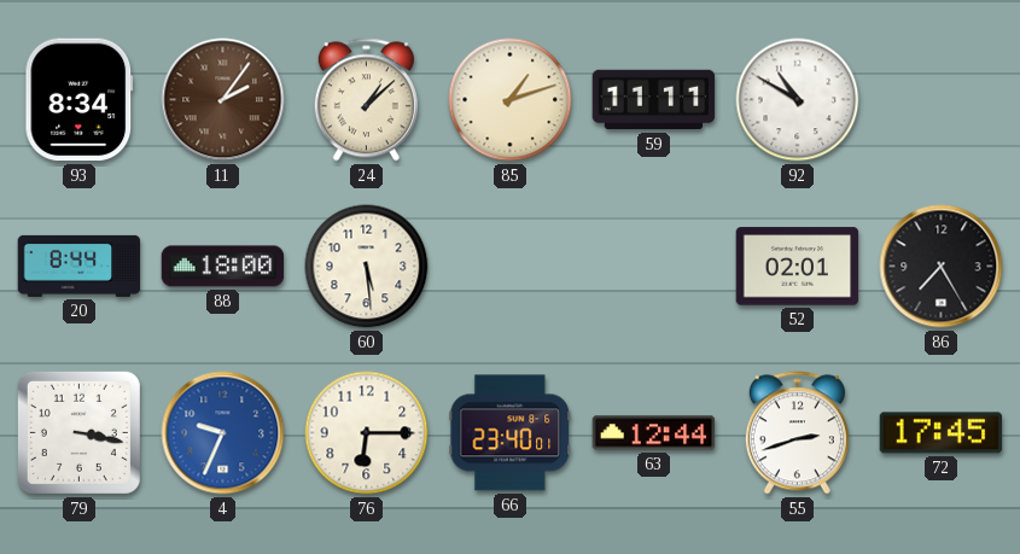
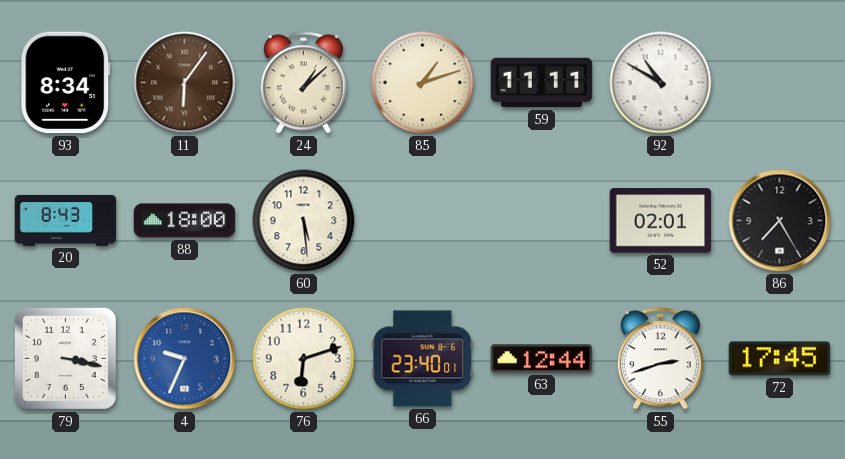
11: 2:06 -> 6:06
20: 8:44 -> 8:43
76: 6:15 -> 6:12
